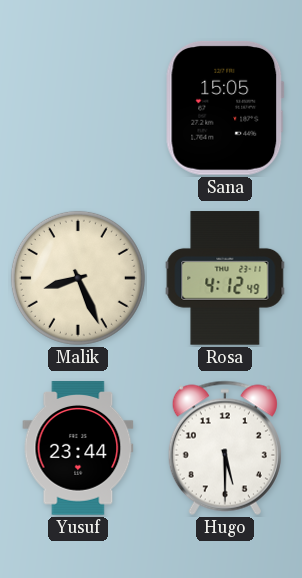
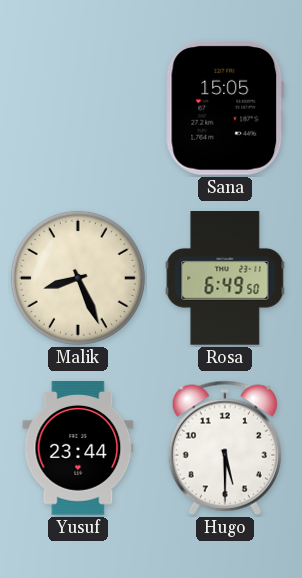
Rosa: 4:12 -> 6:49
